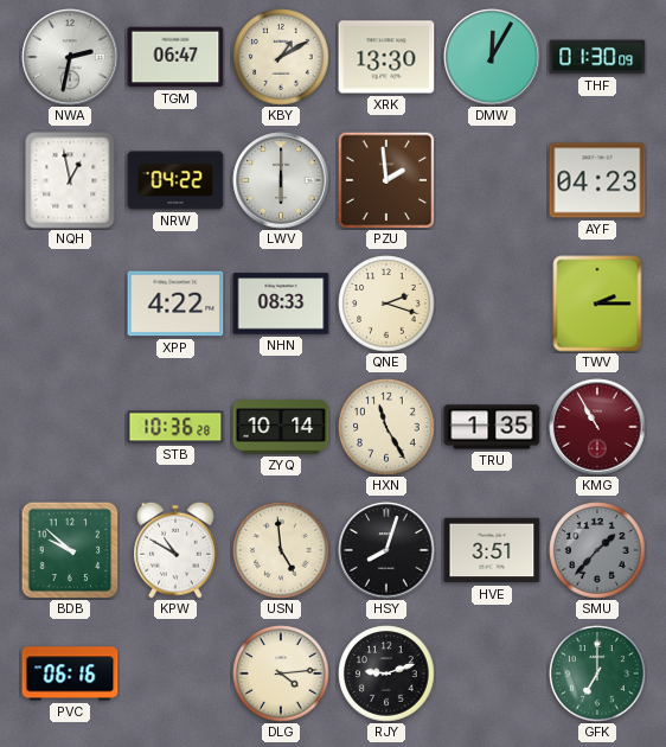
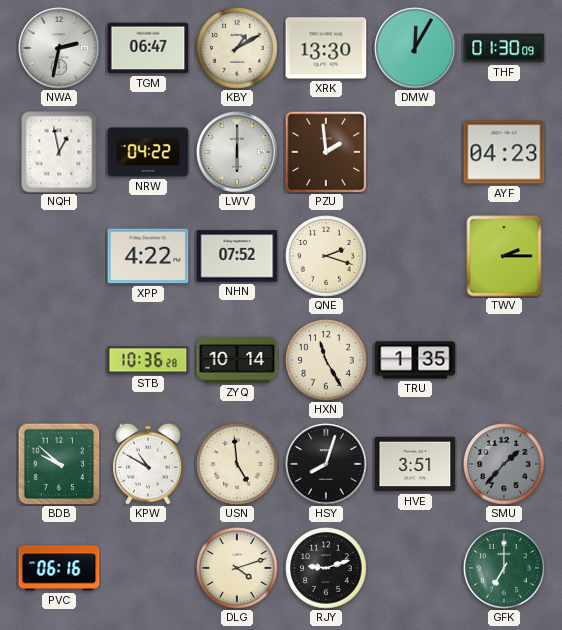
NHN: 08:33 -> 07:52
KMG: 10:55 -> none
DLG: 4:14 -> 4:12
